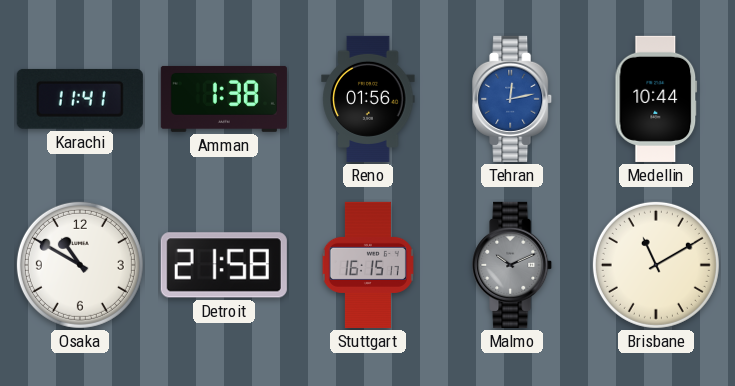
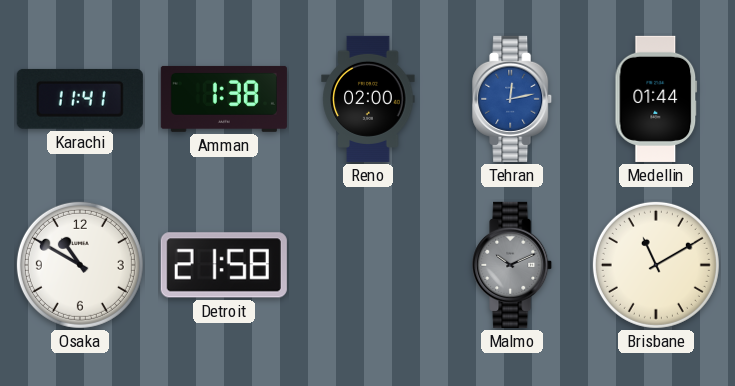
Reno: 01:56 -> 02:00
Medellin: 10:44 -> 01:44
Stuttgart: 16:15 -> none
